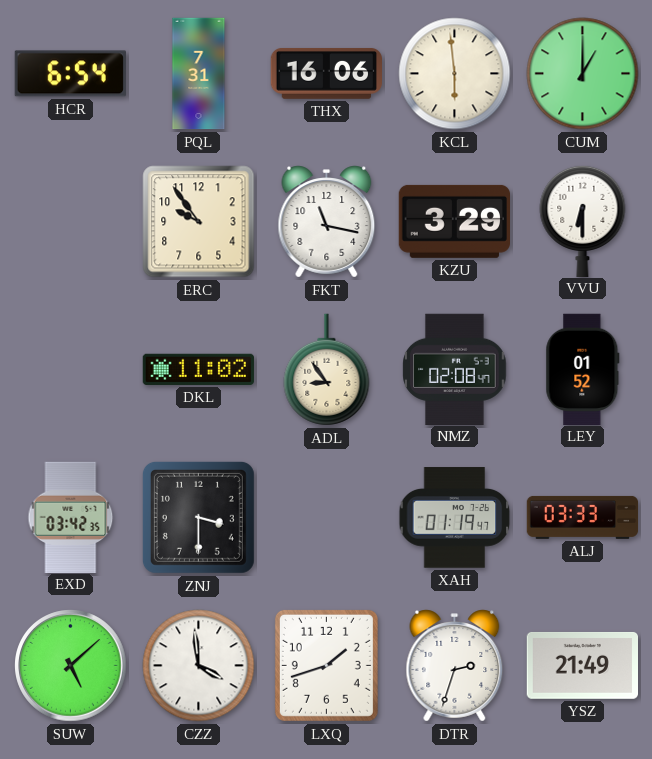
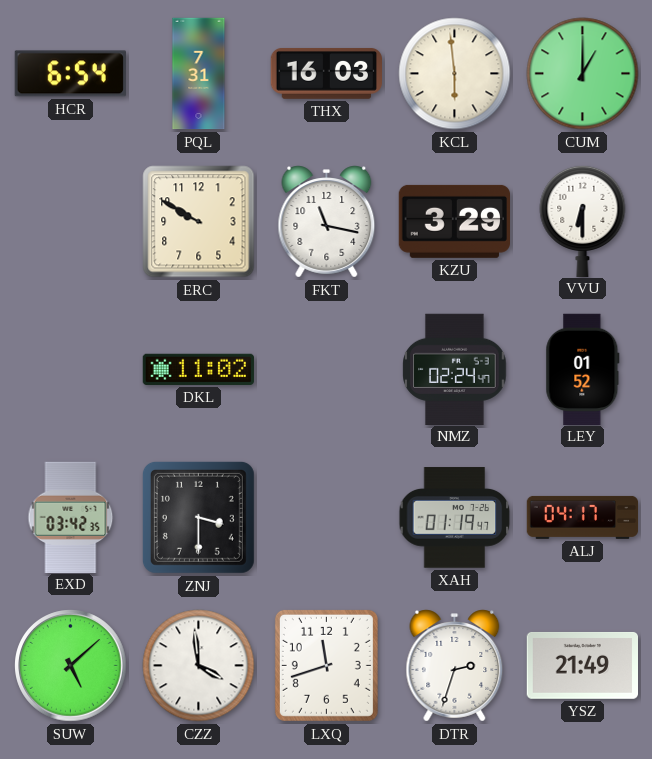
THX: 16:06 -> 16:03
ERC: 9:54 -> 9:50
ADL: 8:54 -> none
NMZ: 02:08 -> 02:24
ALJ: 03:33 -> 04:17
LXQ: 1:42 -> 11:42
